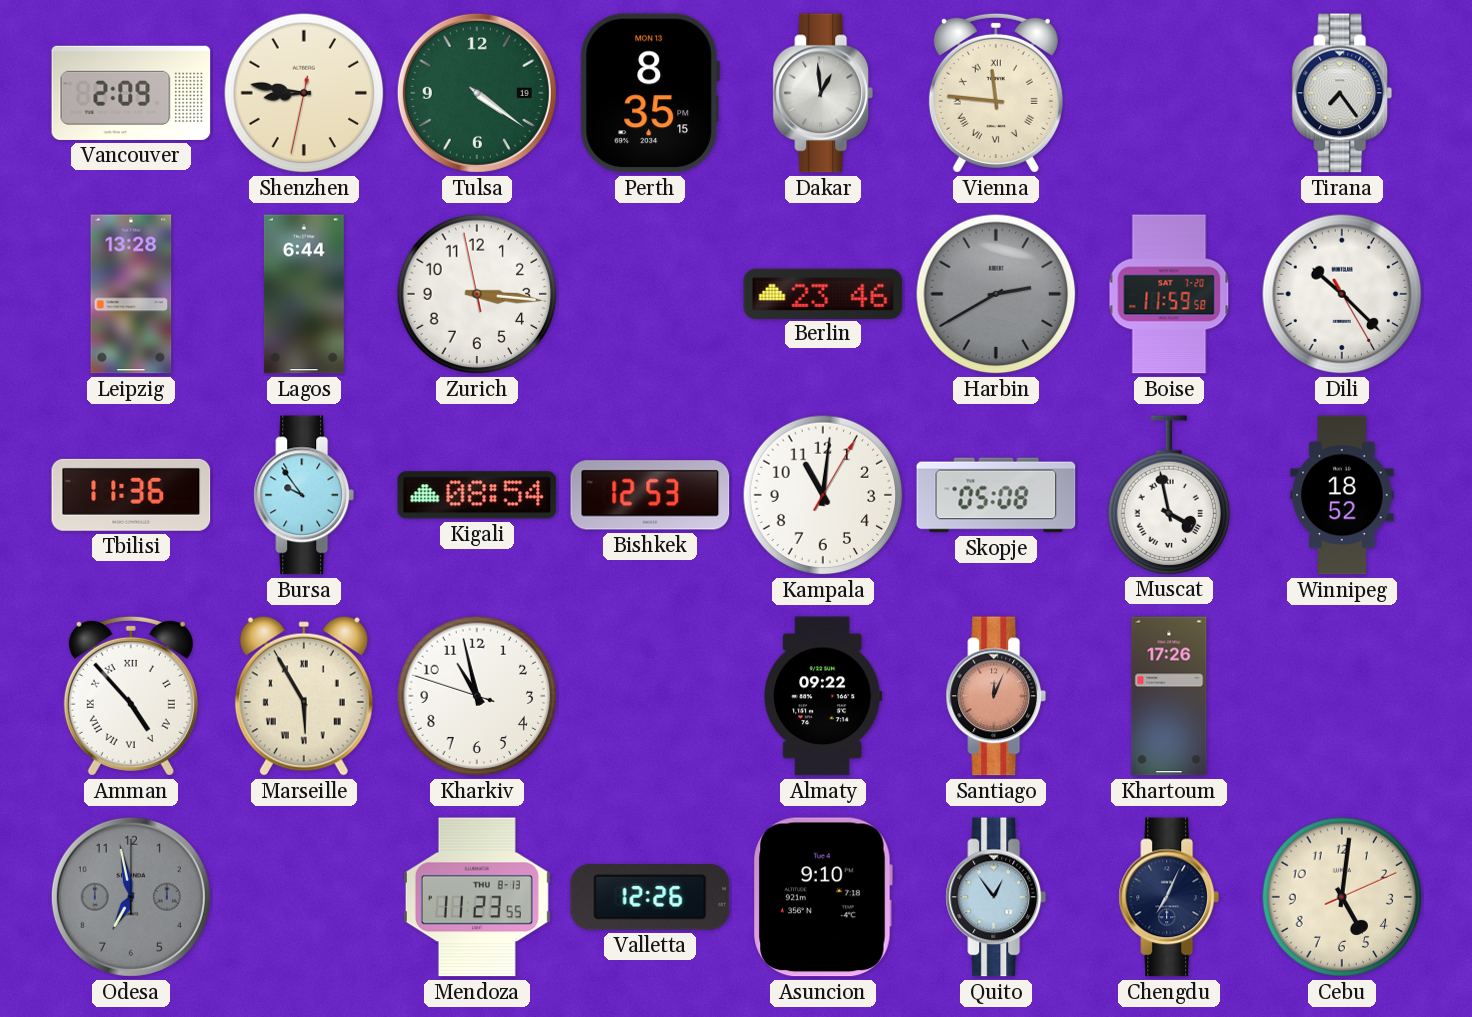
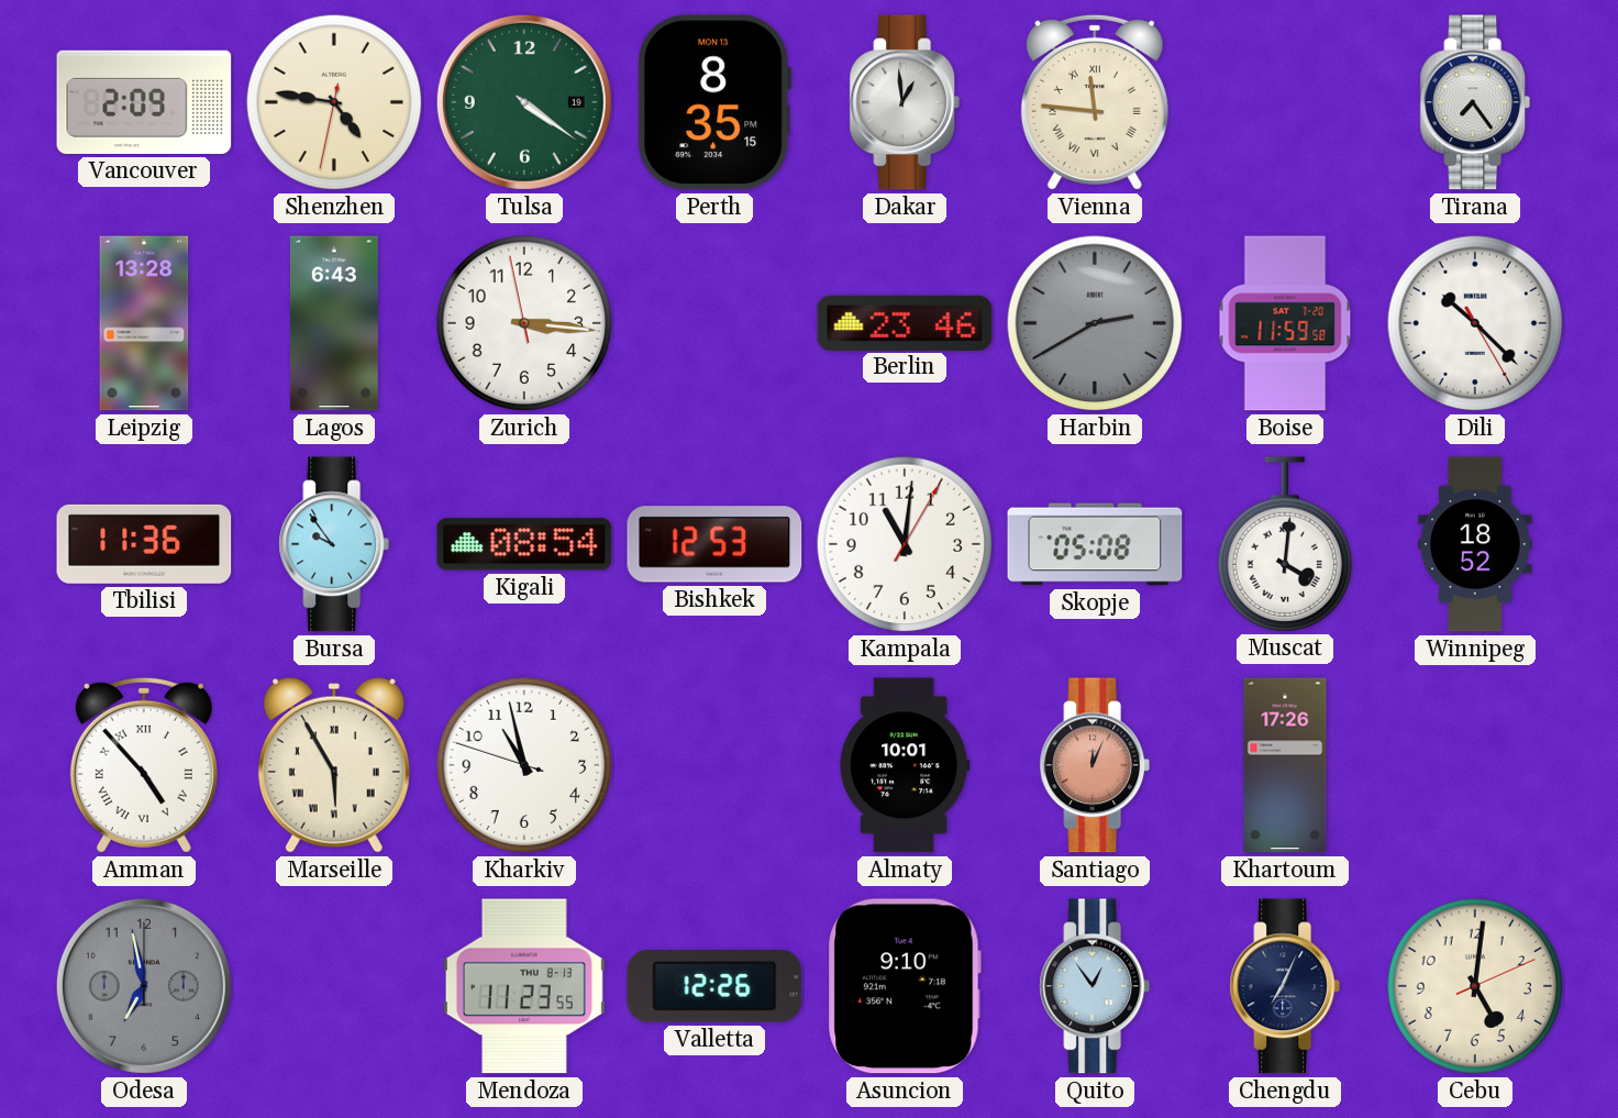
Shenzhen: 8:46 -> 4:46
Lagos: 6:44 -> 6:43
Muscat: 3:58 -> 4:01
Almaty: 09:22 -> 10:01
